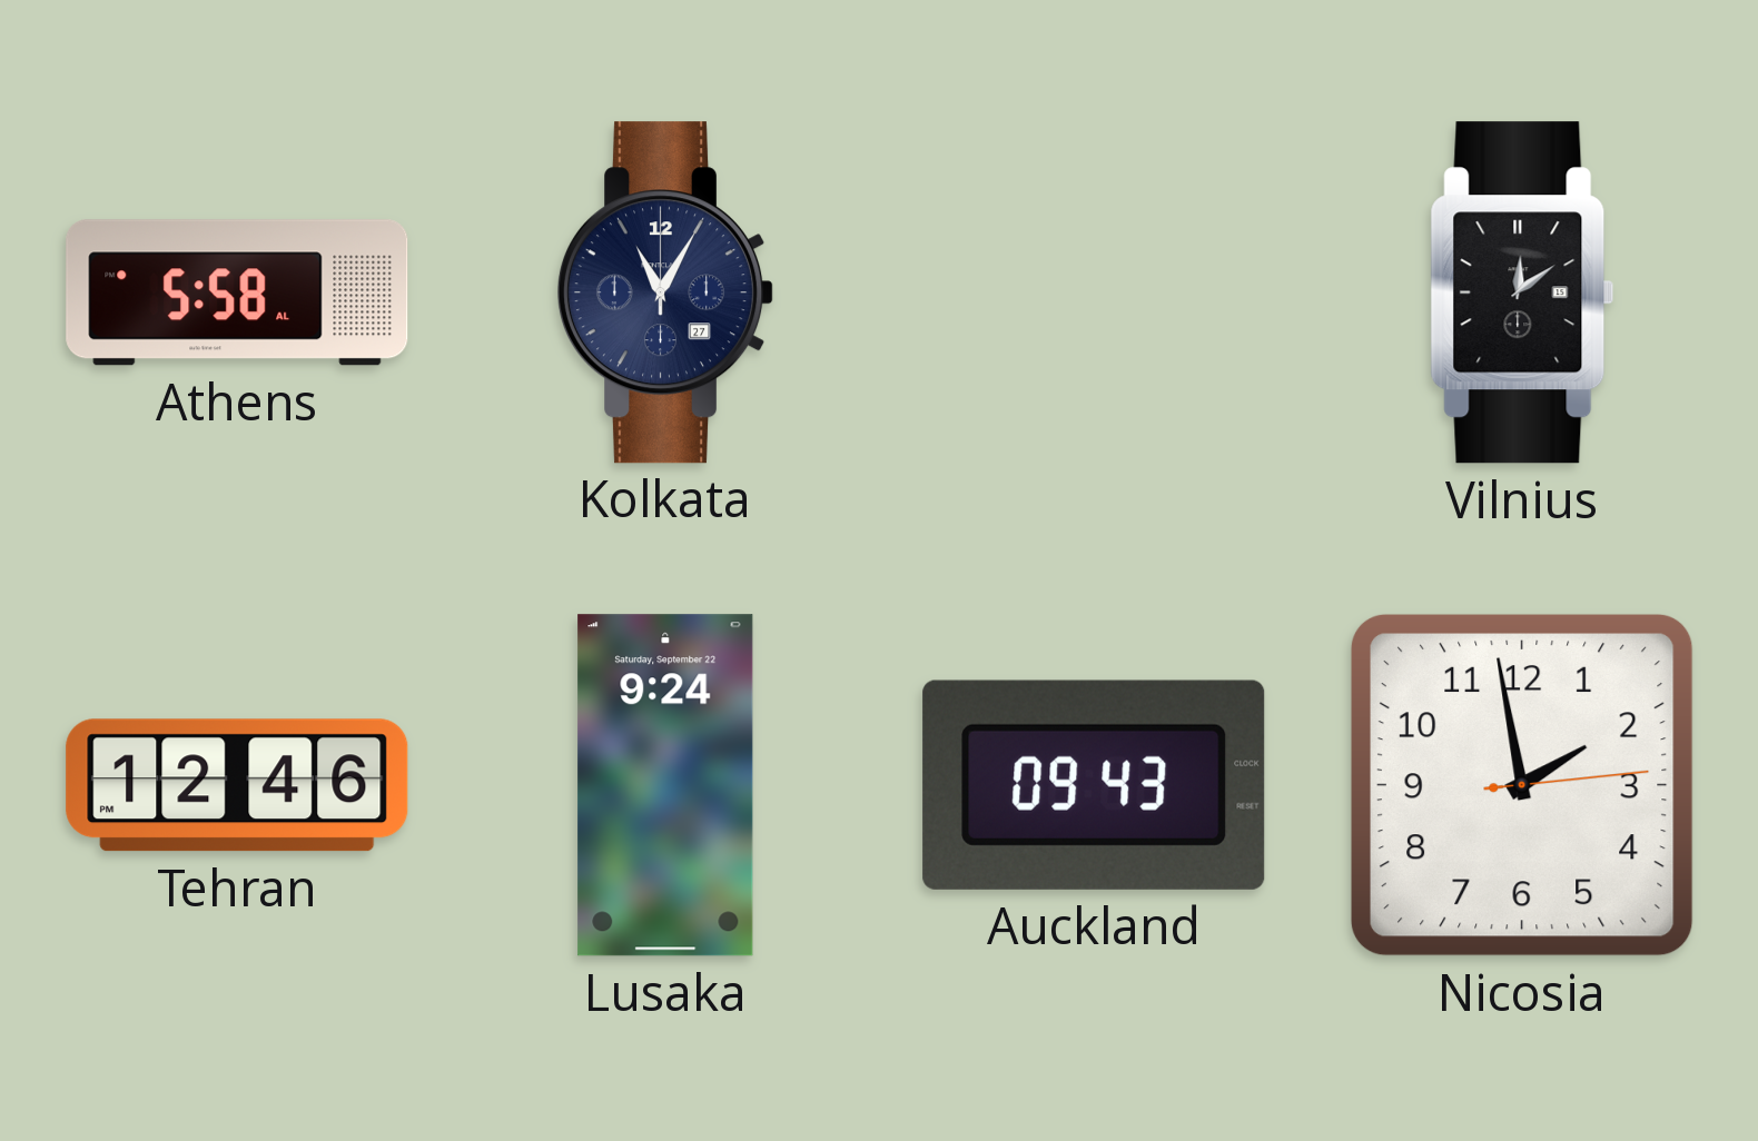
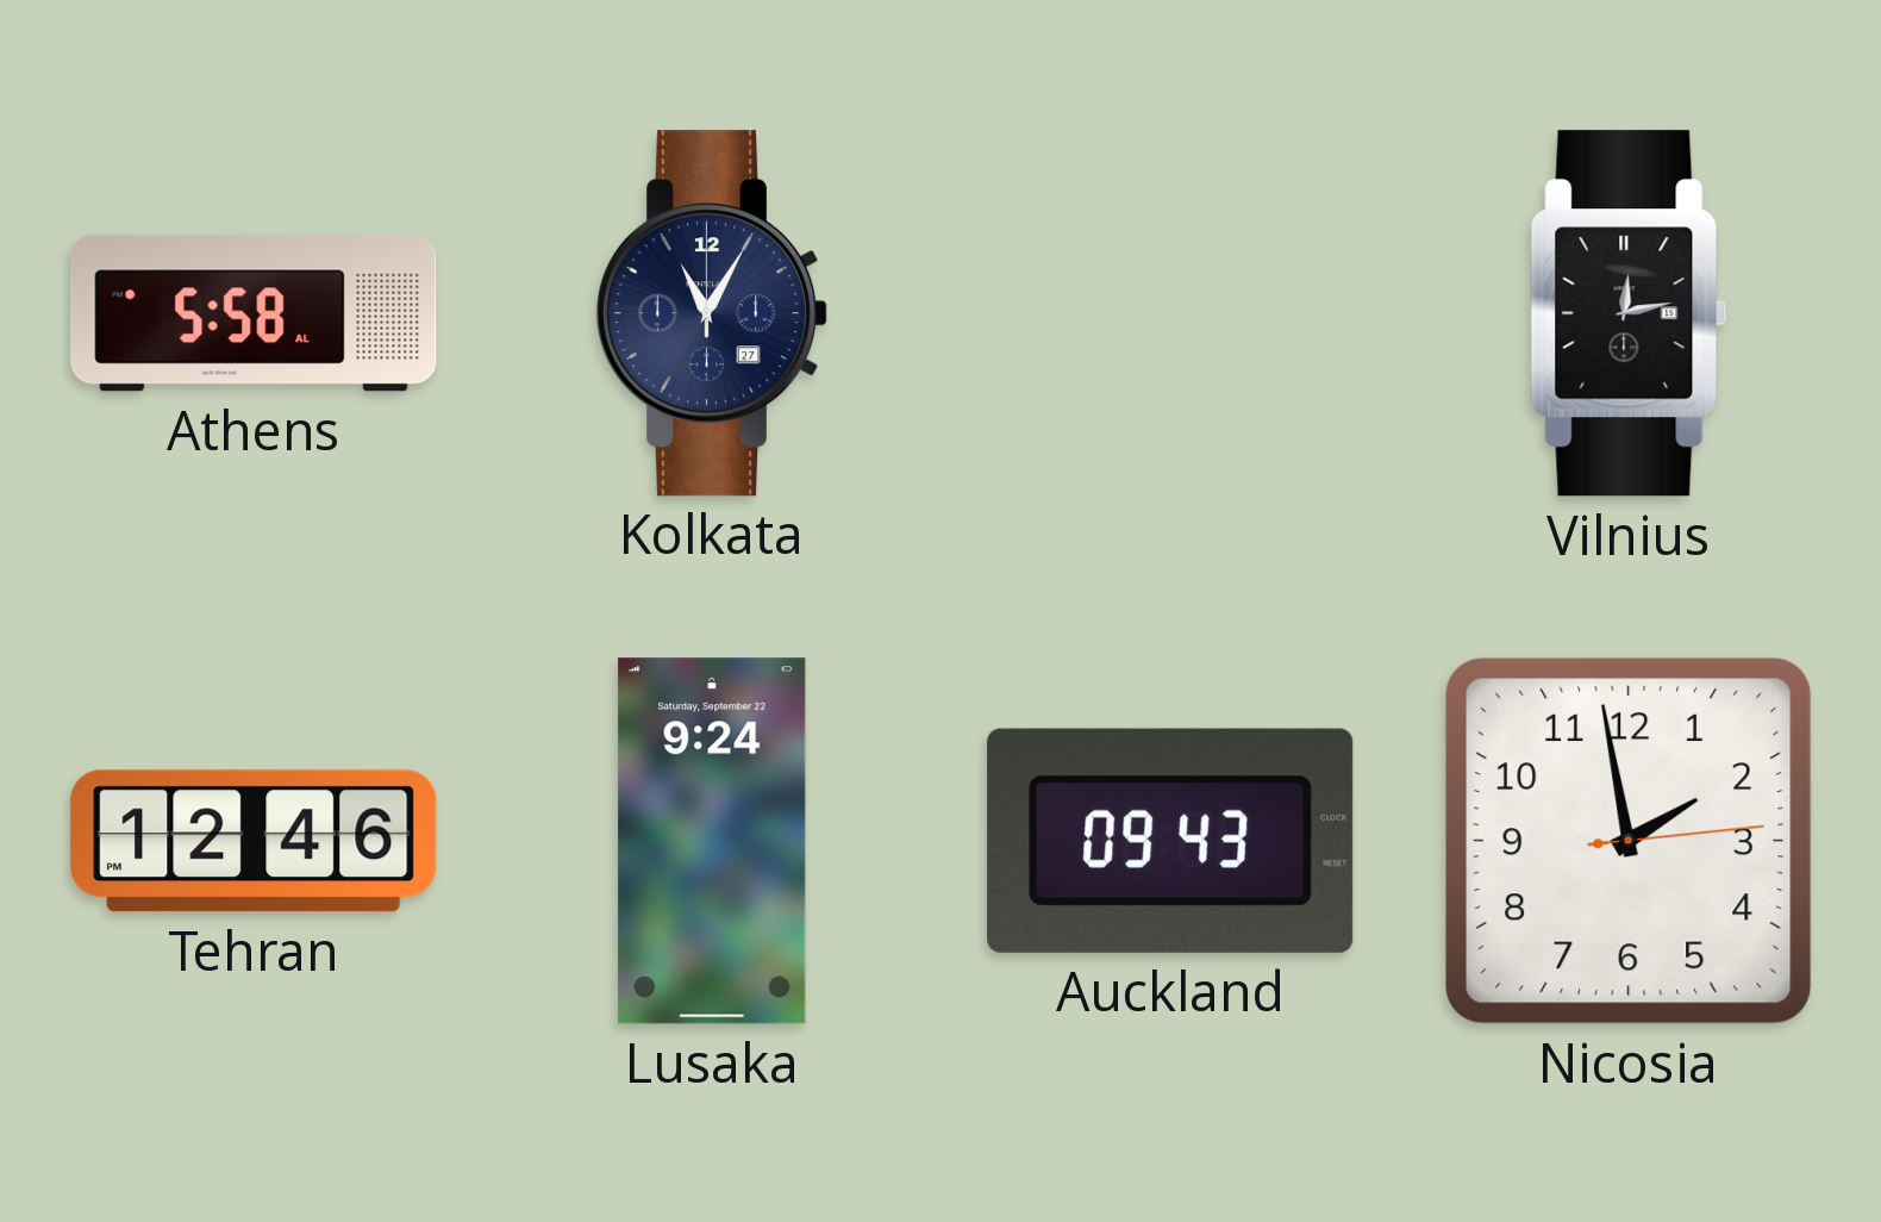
Vilnius: 12:09 -> 12:13
